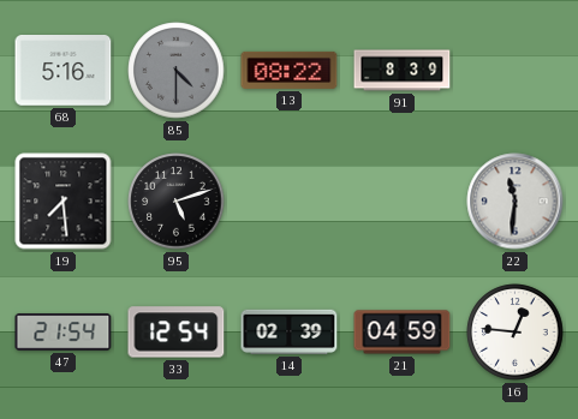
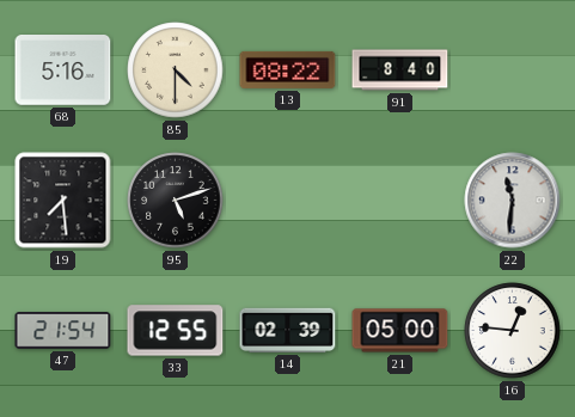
85 dial: grey -> cream
91: 8:39 -> 8:40
33: 12:54 -> 12:55
21: 04:59 -> 05:00
